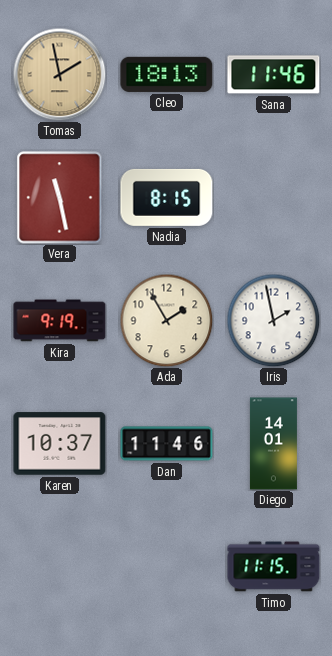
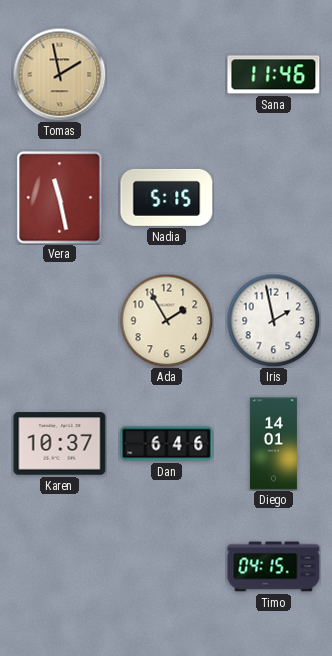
Cleo: 18:13 -> none
Nadia: 8:15 -> 5:15
Kira: 9:19 -> none
Dan: 11:46 -> 6:46
Timo: 11:15 -> 04:15
